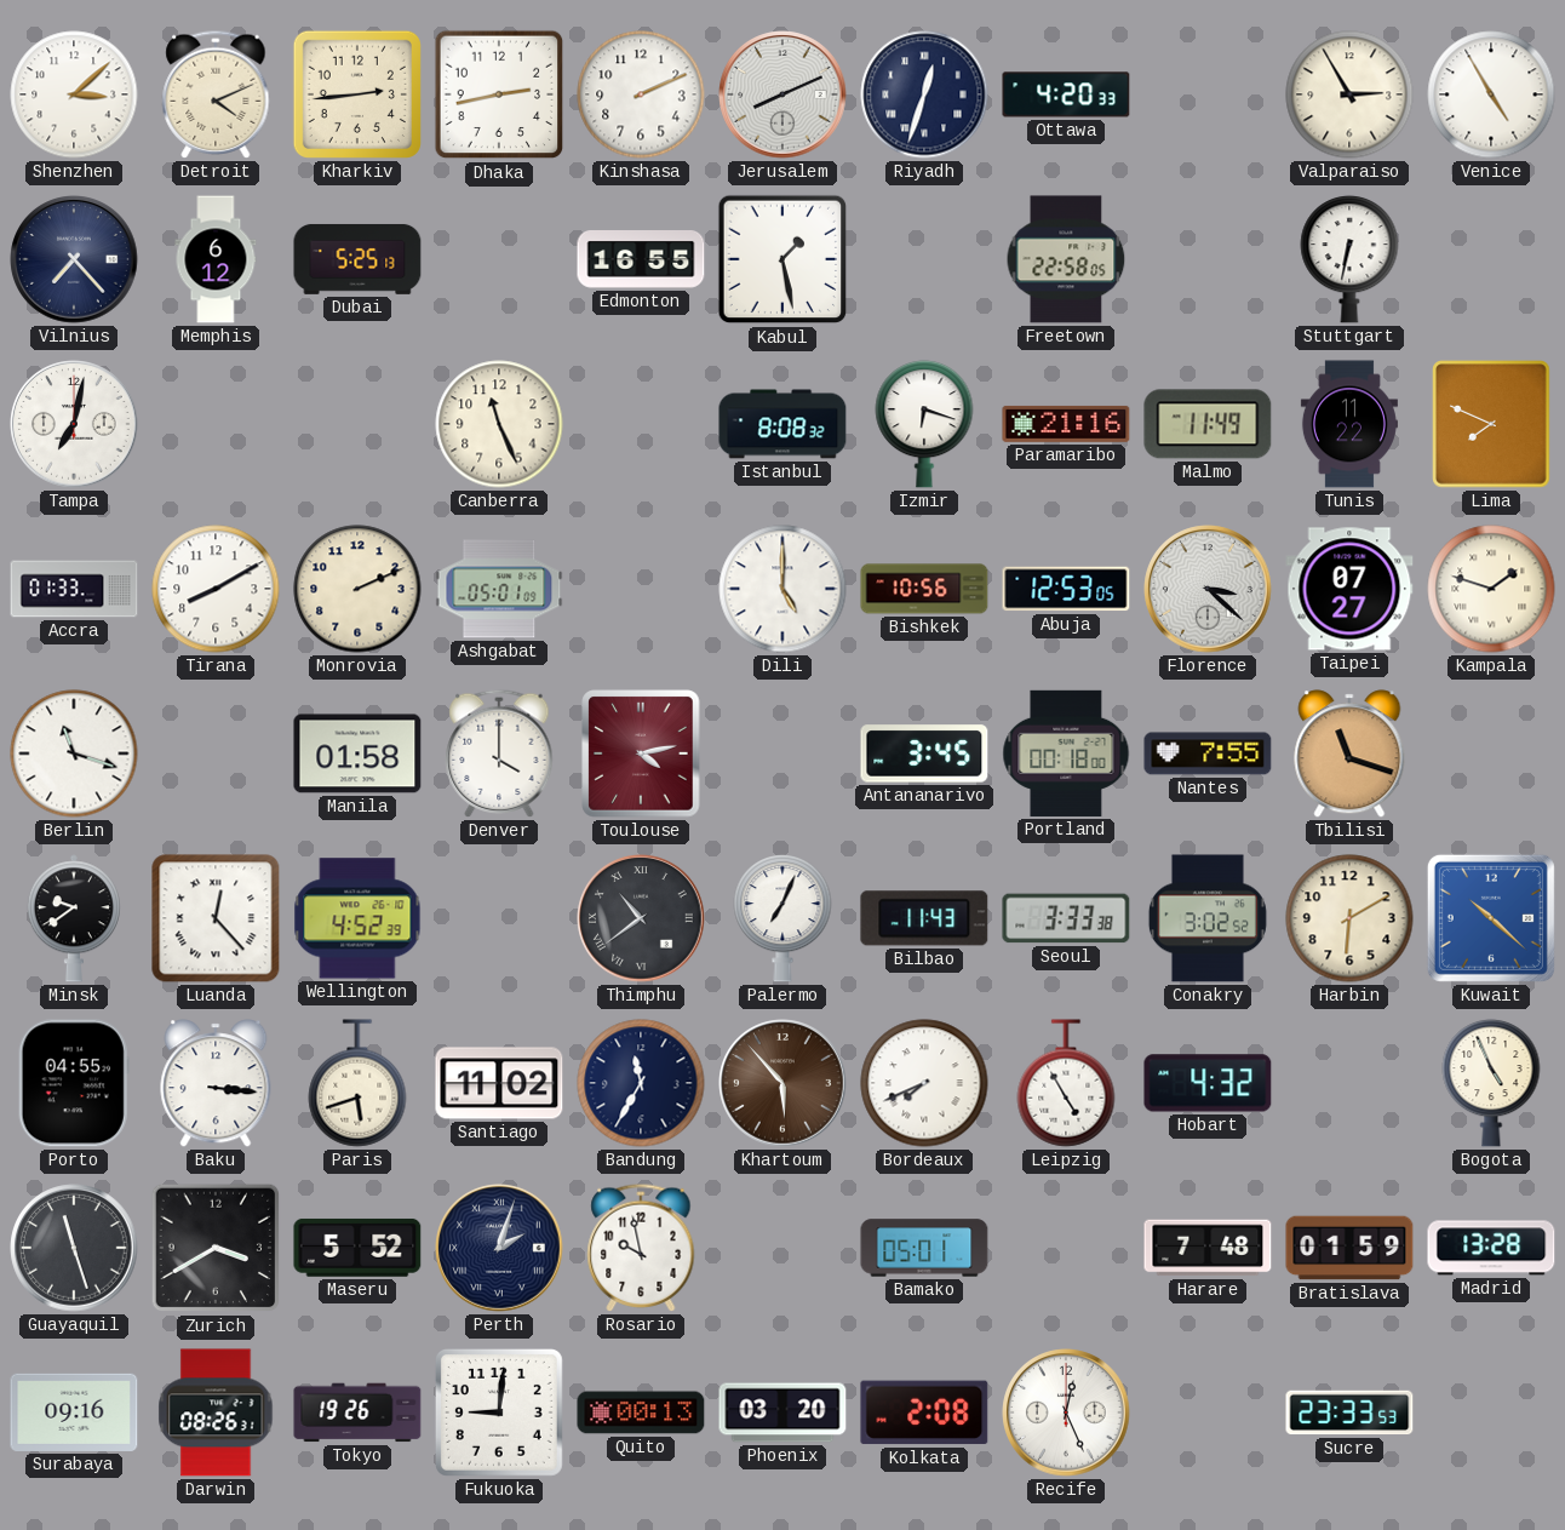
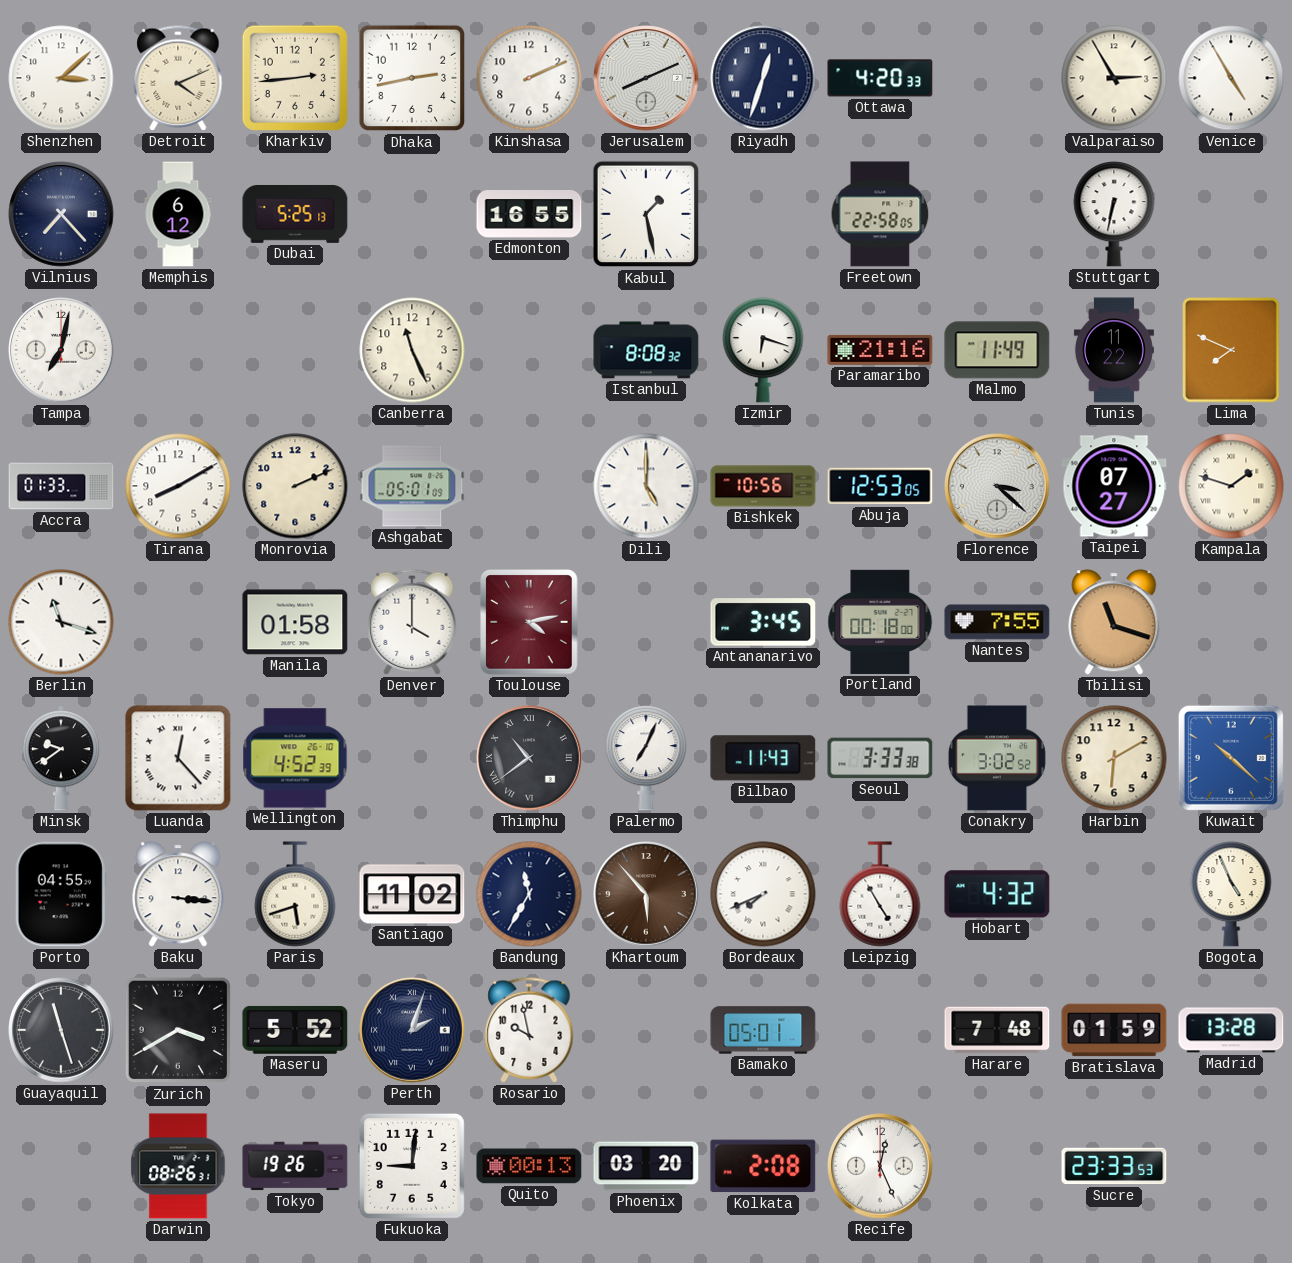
Surabaya: 09:16 -> none
